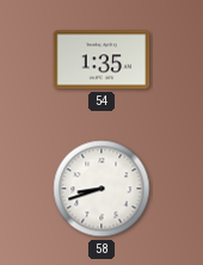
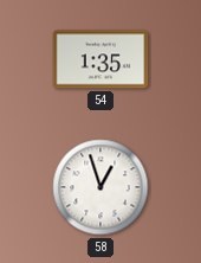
58: 8:42 -> 12:57
